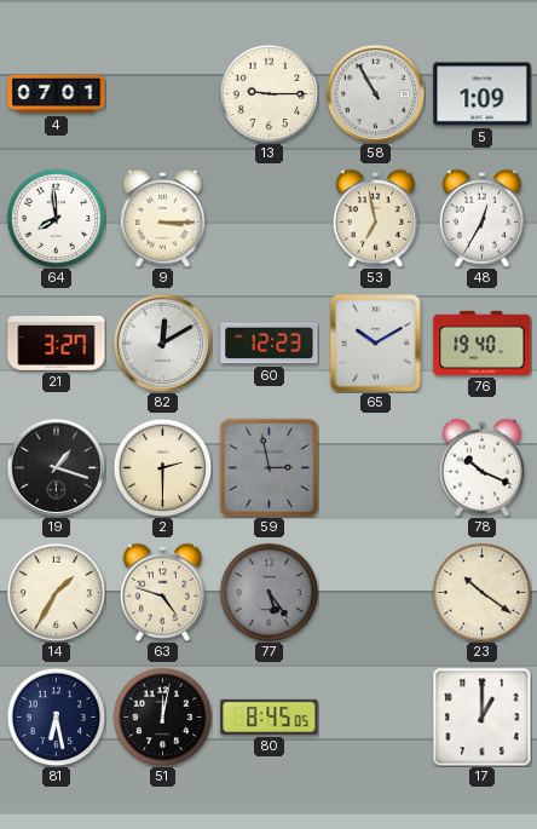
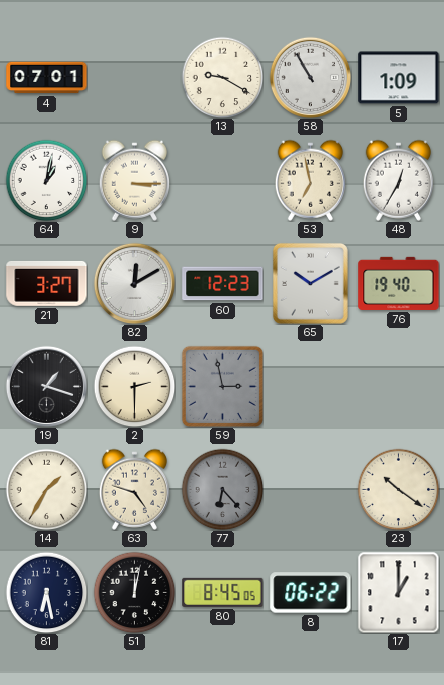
13: 9:15 -> 9:20
64: 7:59 -> 1:02
78: 10:19 -> none
77: 5:24 -> 6:23
8: none -> 06:22
